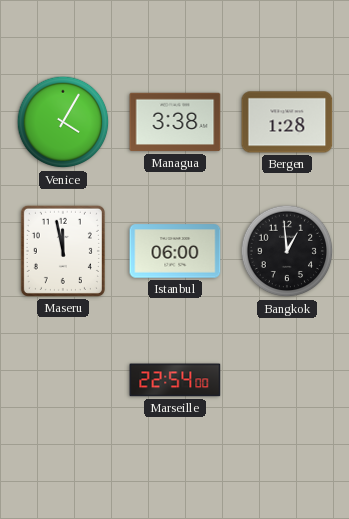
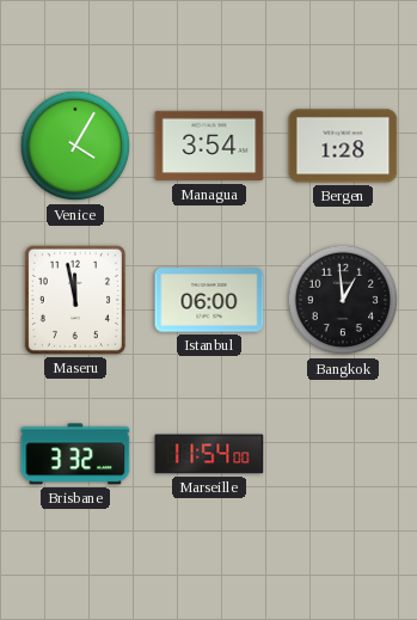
Managua: 3:38 -> 3:54
Brisbane: none -> 3:32
Marseille: 22:54 -> 11:54
